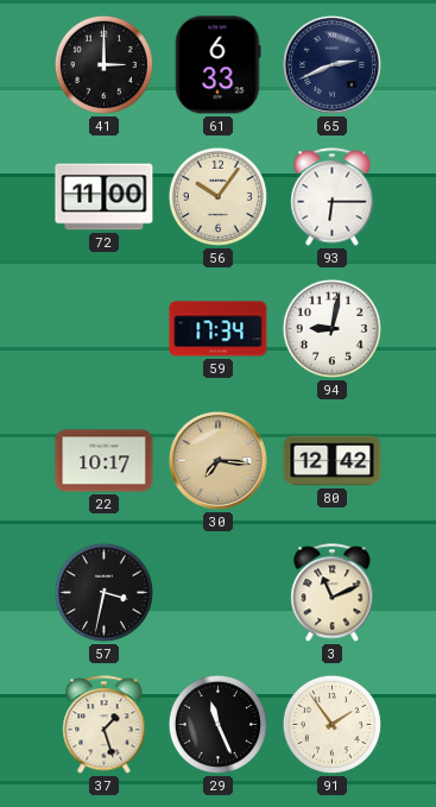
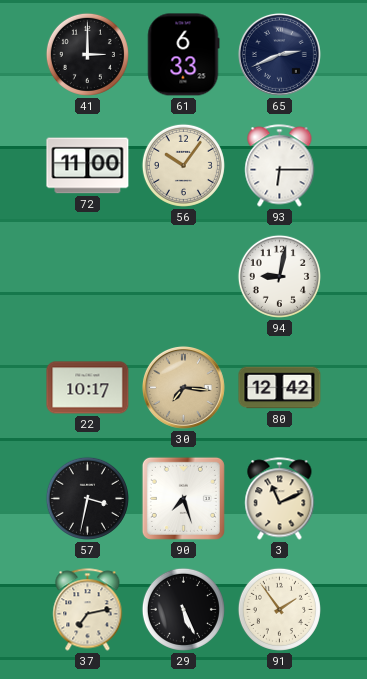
59: 17:34 -> none
90: none -> 7:27
37: 1:27 -> 7:13
29: 11:26 -> 5:26
